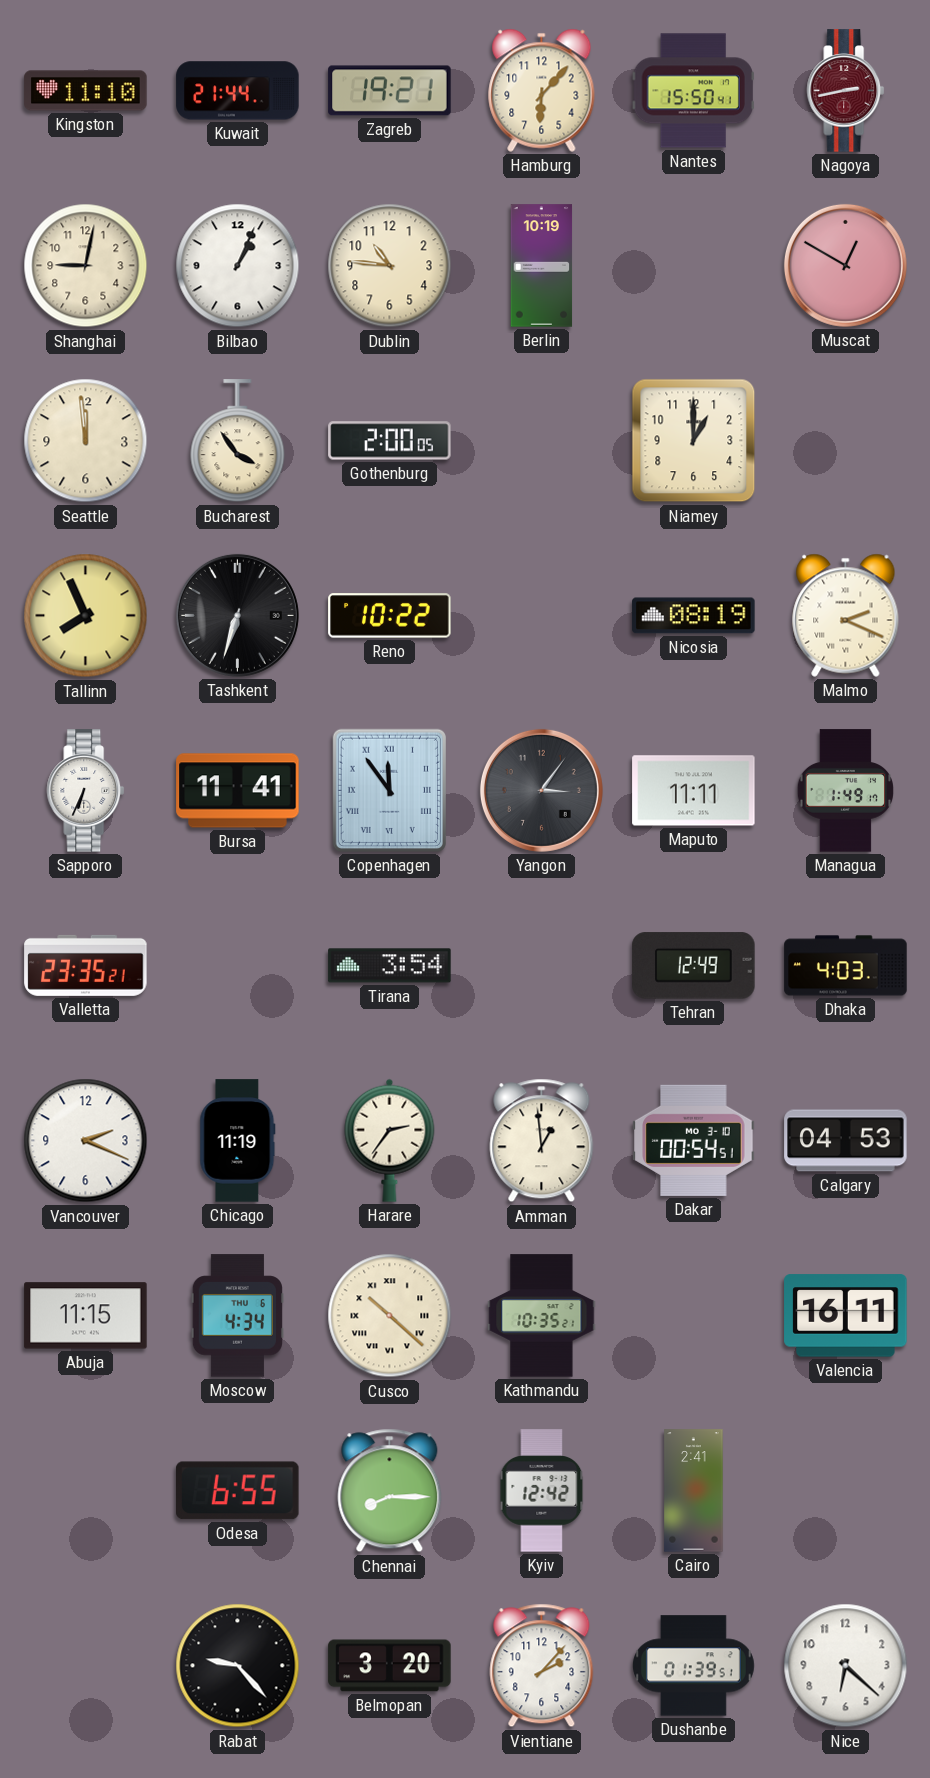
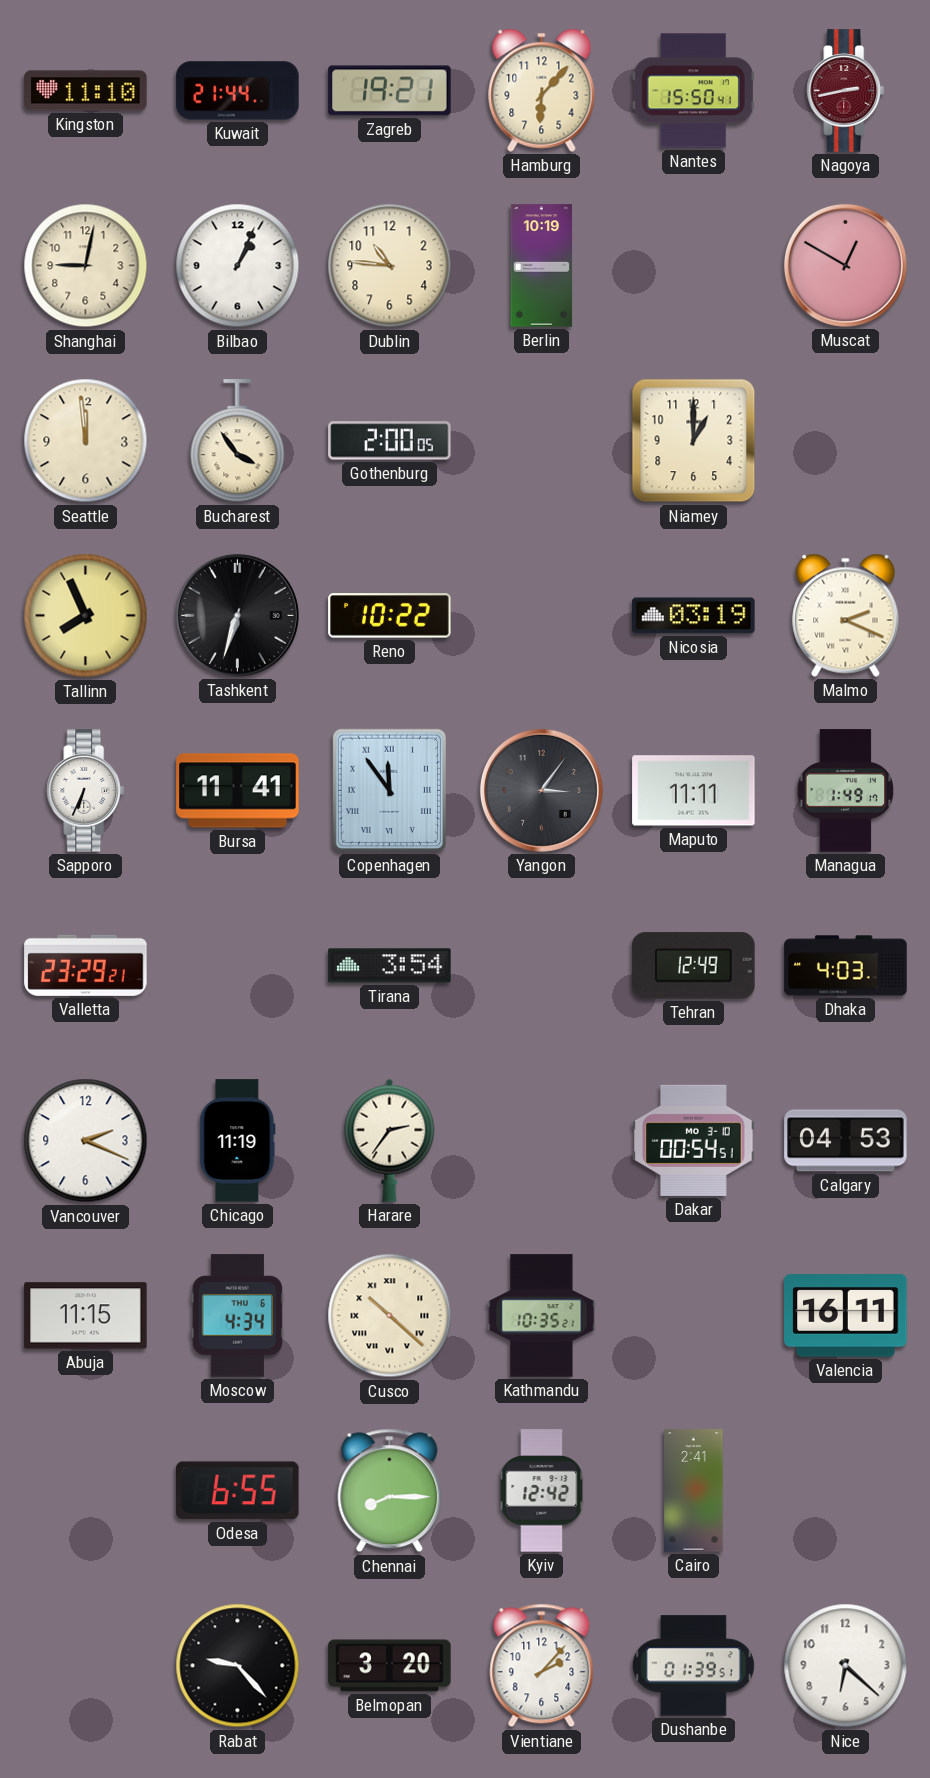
Nicosia: 08:19 -> 03:19
Valletta: 23:35 -> 23:29
Amman: 12:59 -> none
